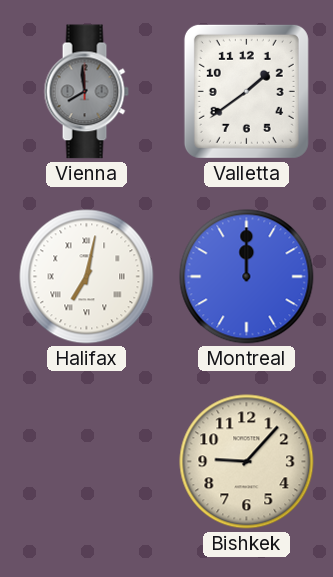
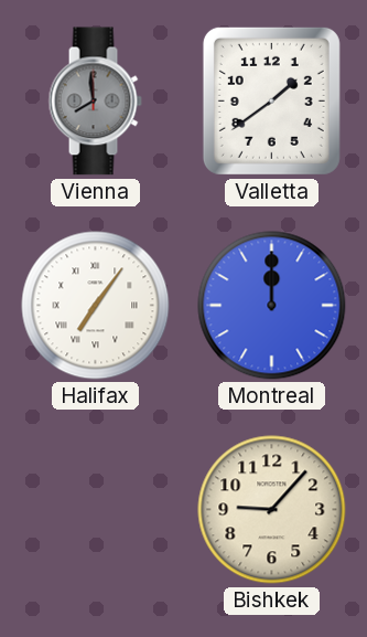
Halifax: 7:02 -> 7:06
